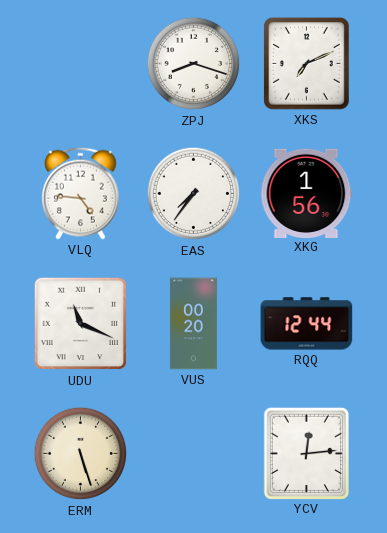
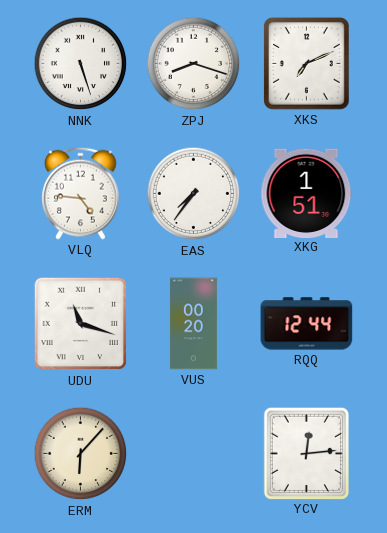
NNK: none -> 5:27
XKG: 1:56 -> 1:51
UDU: 11:19 -> 11:18
ERM: 5:27 -> 6:07
